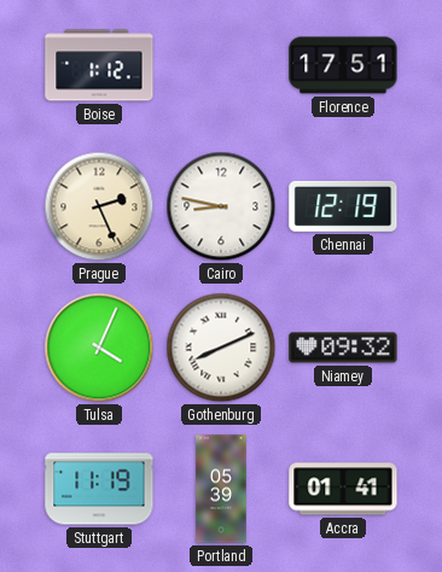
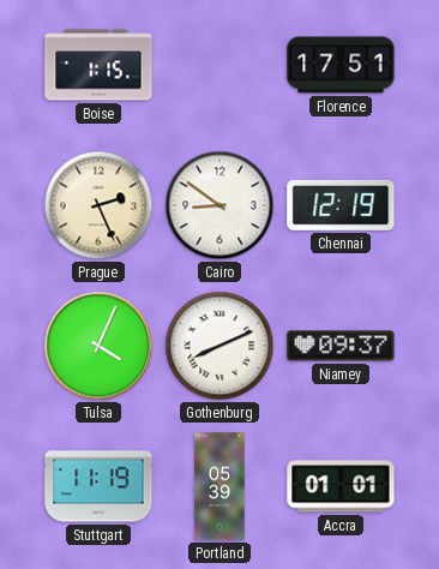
Boise: 1:12 -> 1:15
Cairo: 8:47 -> 8:51
Niamey: 09:32 -> 09:37
Accra: 01:41 -> 01:01
